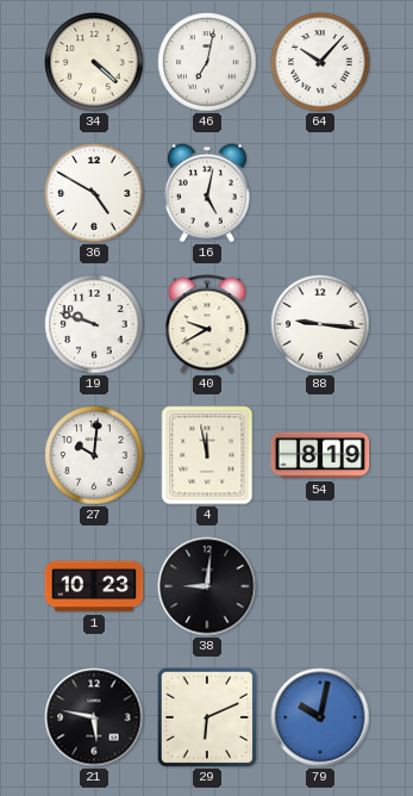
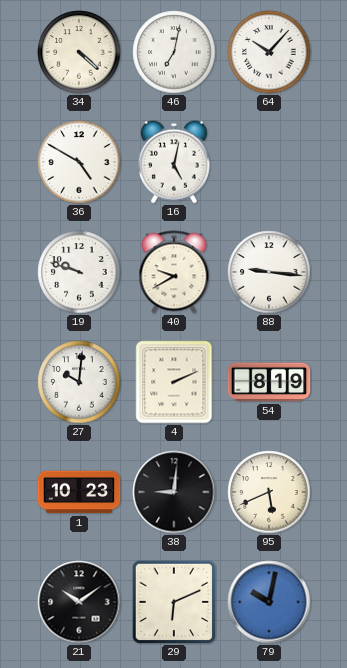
4: 11:58 -> 2:11
95: none -> 5:41
21: 5:47 -> 10:09
